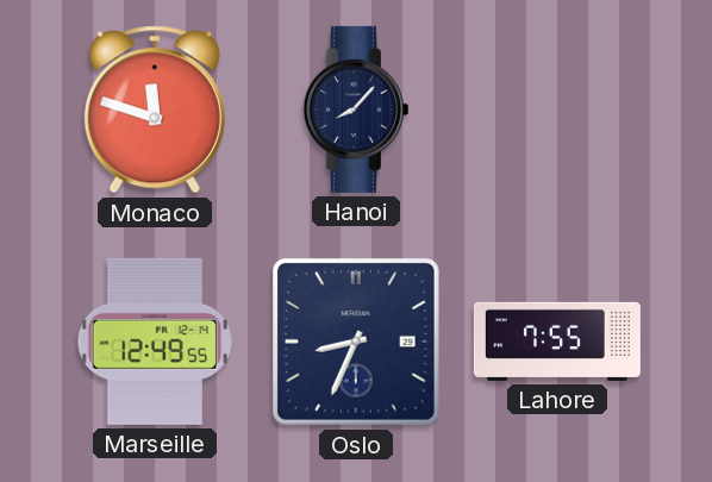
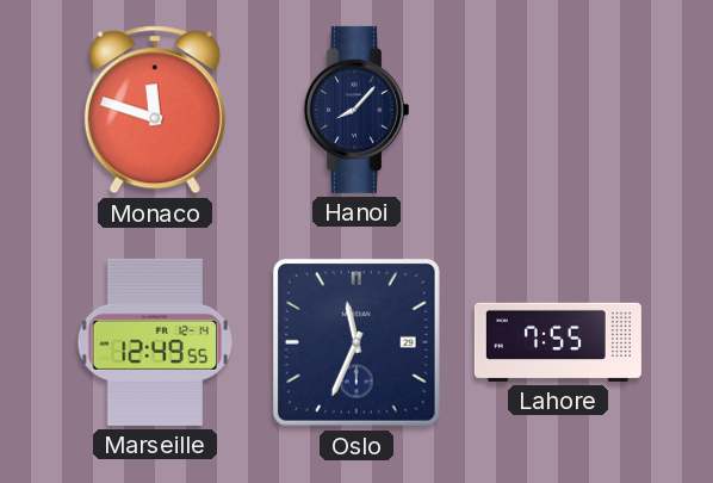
Oslo: 8:34 -> 11:34
